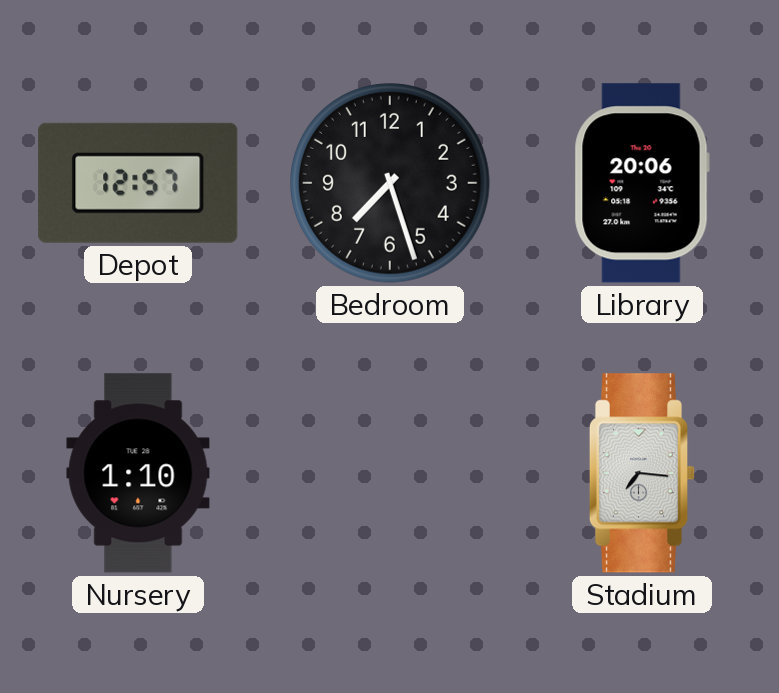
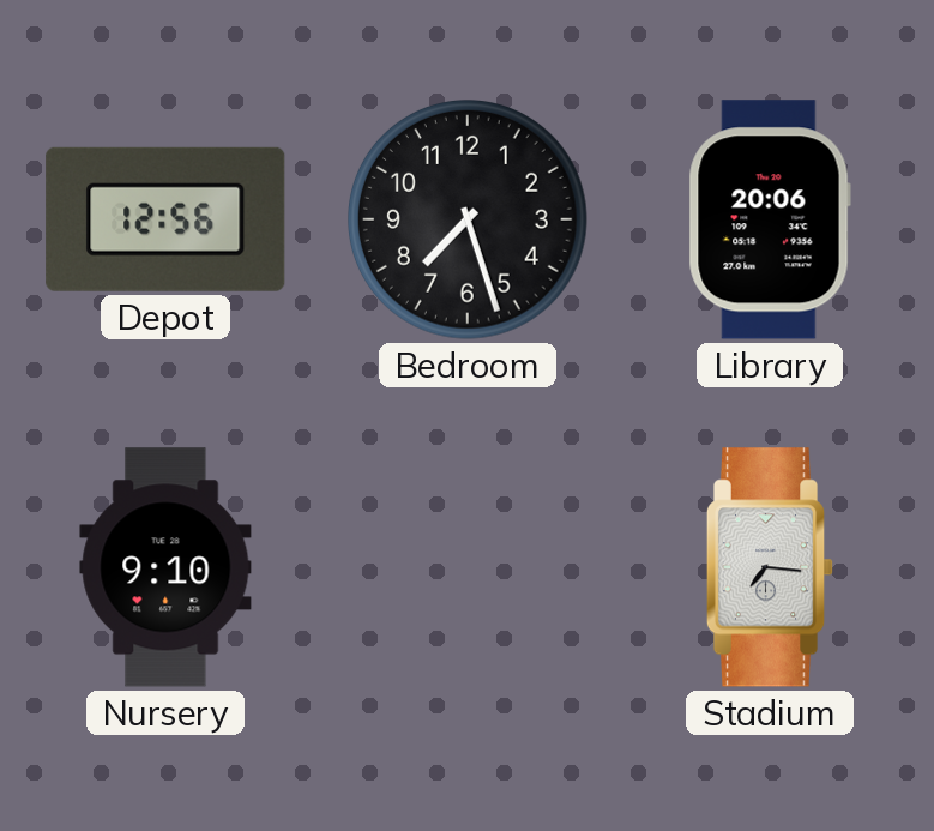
Depot: 12:57 -> 12:56
Nursery: 1:10 -> 9:10
